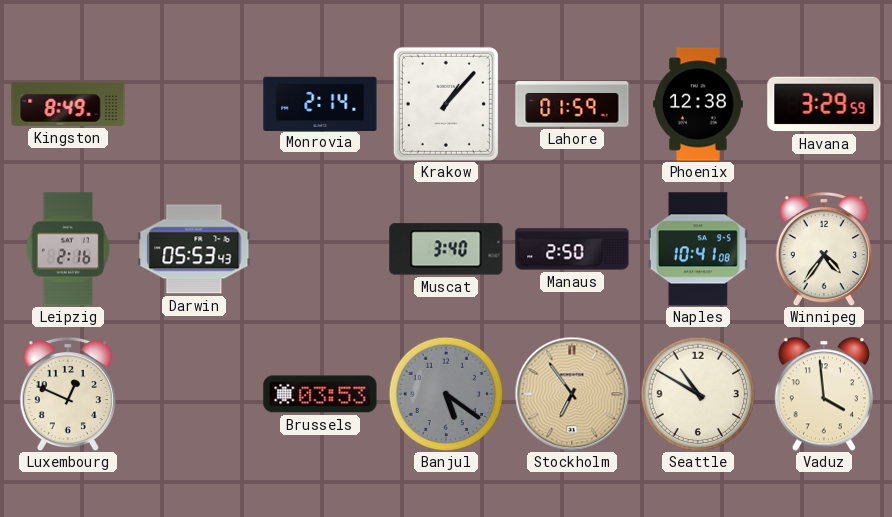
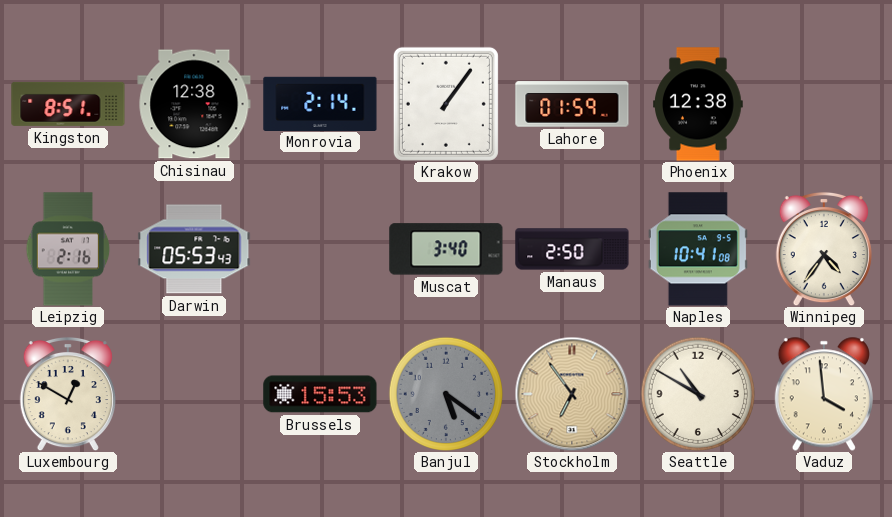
Kingston: 8:49 -> 8:51
Chisinau: none -> 12:38
Krakow: 1:07 -> 1:06
Havana: 3:29 -> none
Luxembourg: 12:49 -> 12:50
Brussels: 03:53 -> 15:53
